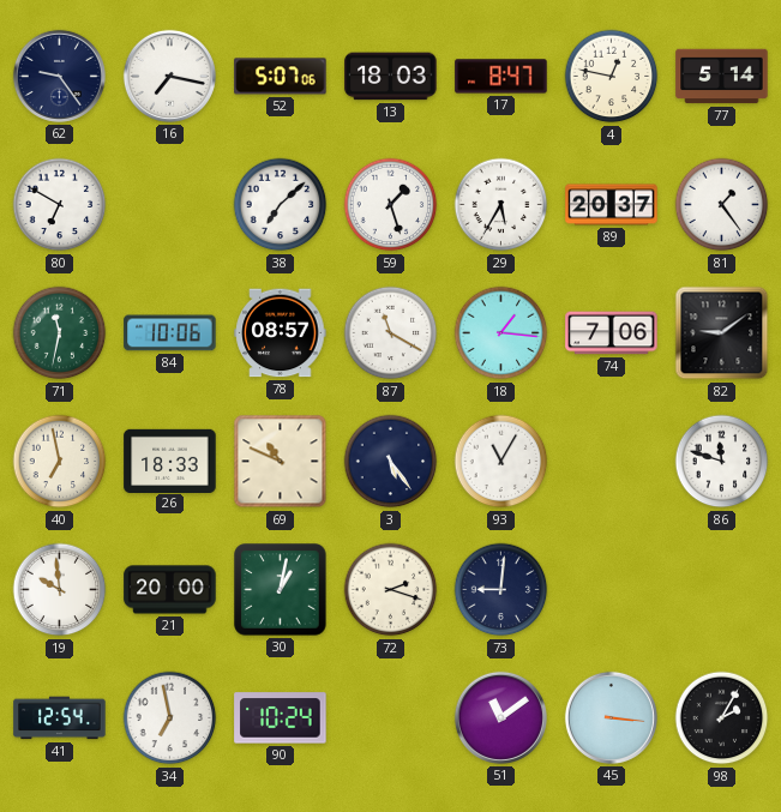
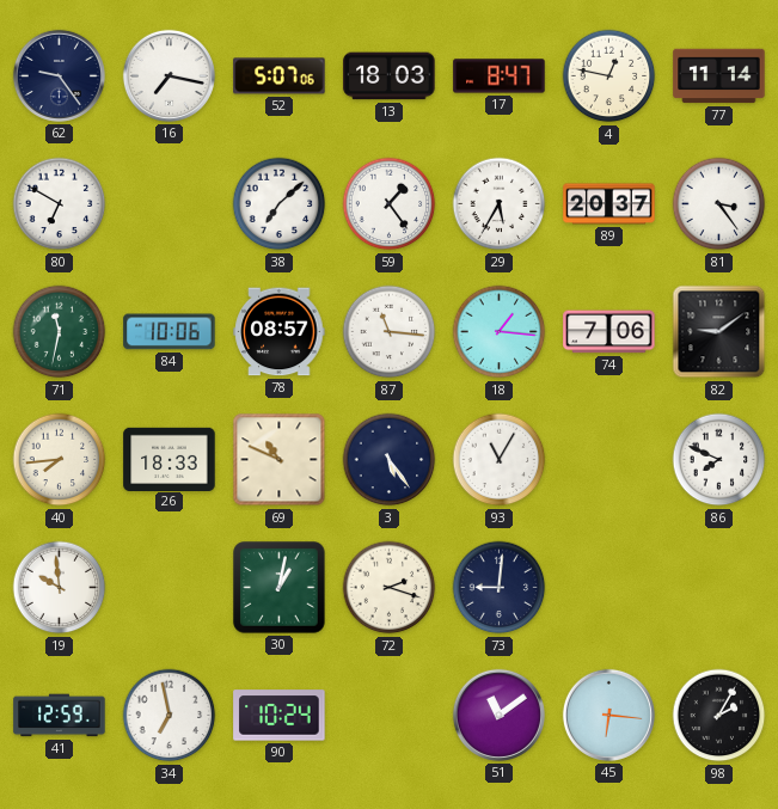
77: 5:14 -> 11:14
59: 1:27 -> 1:24
81: 1:24 -> 3:24
87: 11:20 -> 11:16
40: 6:58 -> 7:44
86: 11:48 -> 7:49
21: 20:00 -> none
41: 12:54 -> 12:59
45: 3:16 -> 6:16
